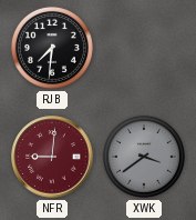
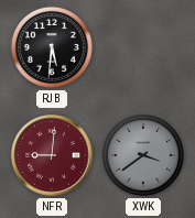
RJB: 7:31 -> 5:31
